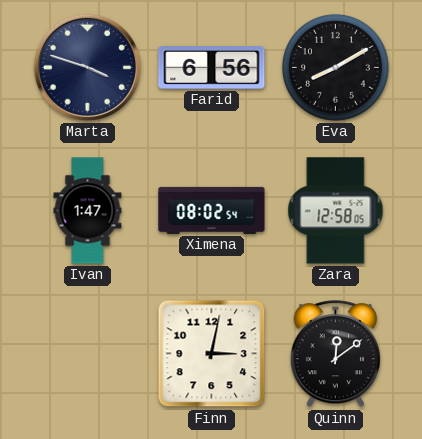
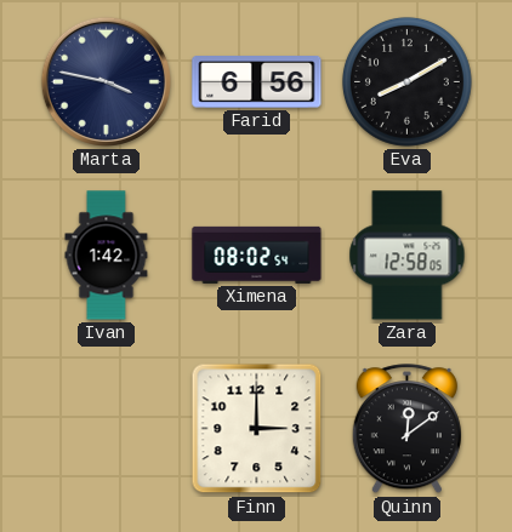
Marta: 3:48 -> 3:47
Ivan: 1:47 -> 1:42
Finn: 3:02 -> 3:00
